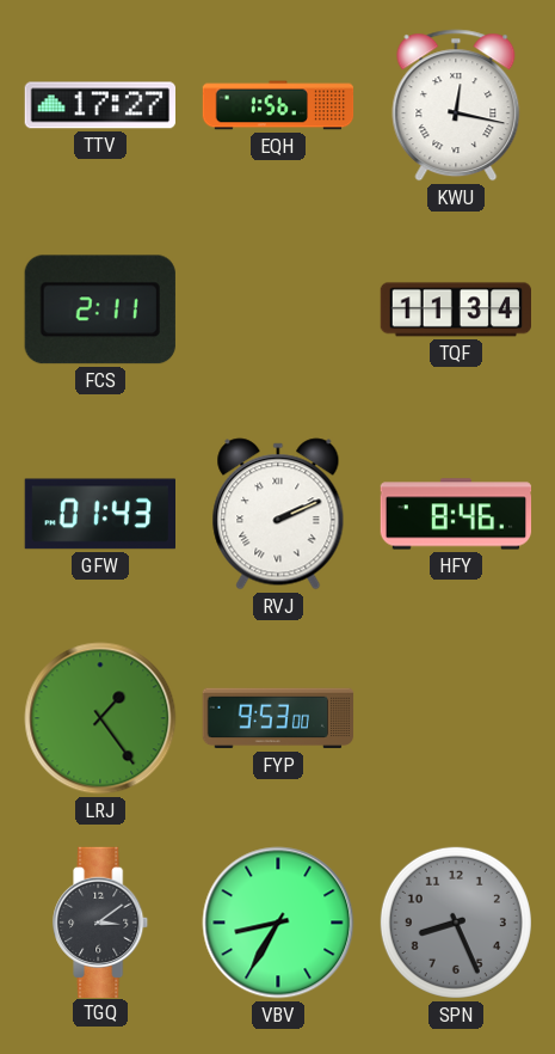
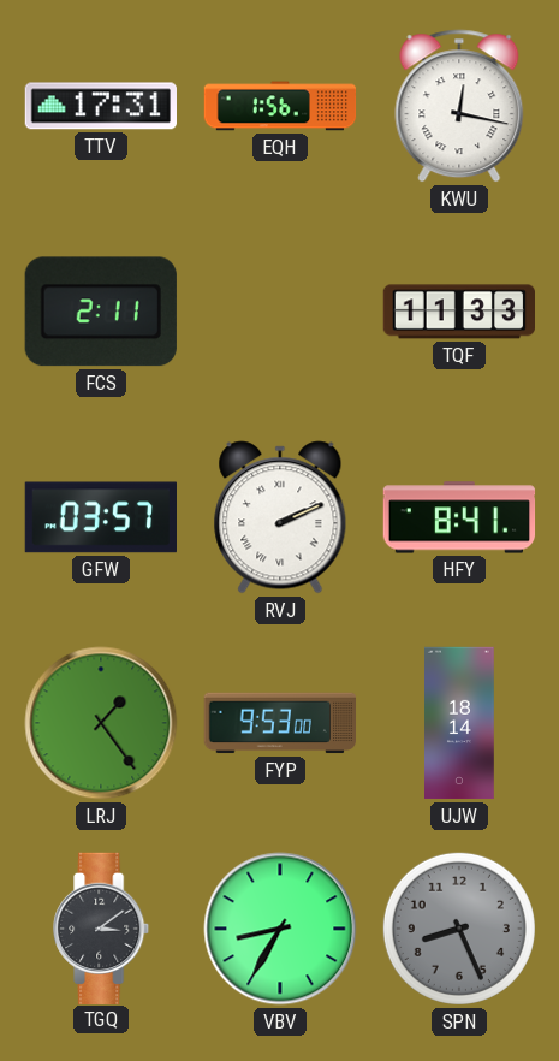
TTV: 17:27 -> 17:31
TQF: 11:34 -> 11:33
GFW: 01:43 -> 03:57
HFY: 8:46 -> 8:41
UJW: none -> 18:14
